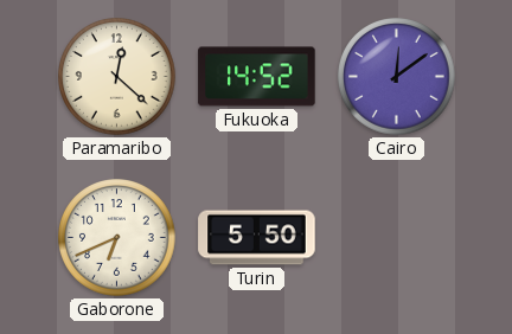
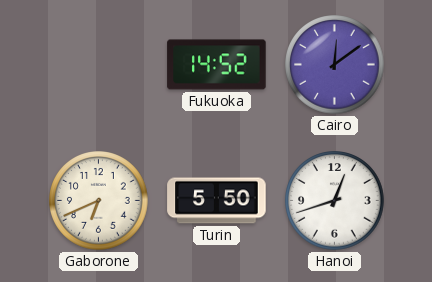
Paramaribo: 12:22 -> none
Hanoi: none -> 12:42
